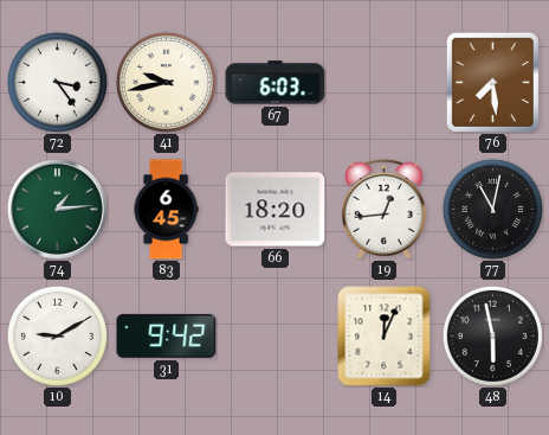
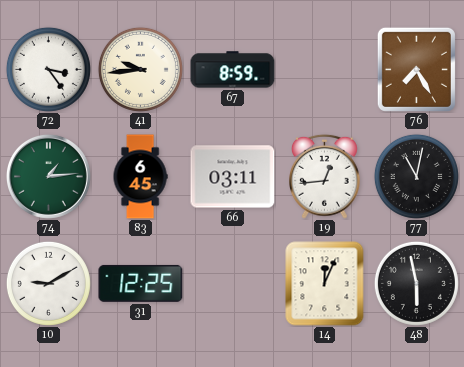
41: 9:43 -> 9:44
67: 6:03 -> 8:59
76: 7:29 -> 7:25
66: 18:20 -> 03:11
31: 9:42 -> 12:25
